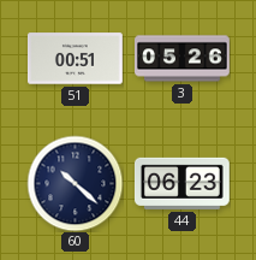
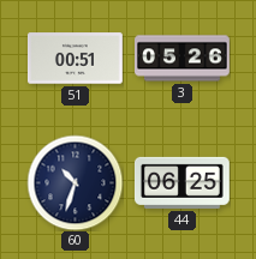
60: 10:22 -> 10:33
44: 06:23 -> 06:25
